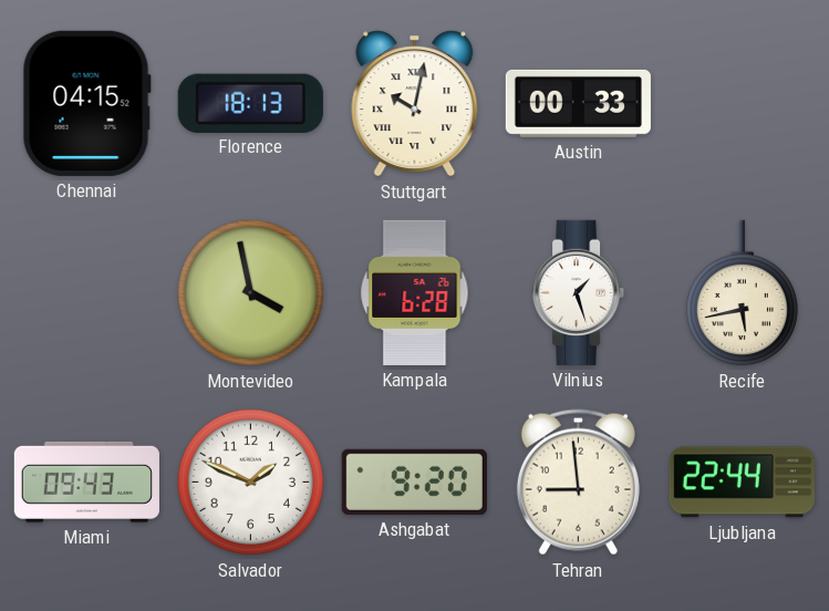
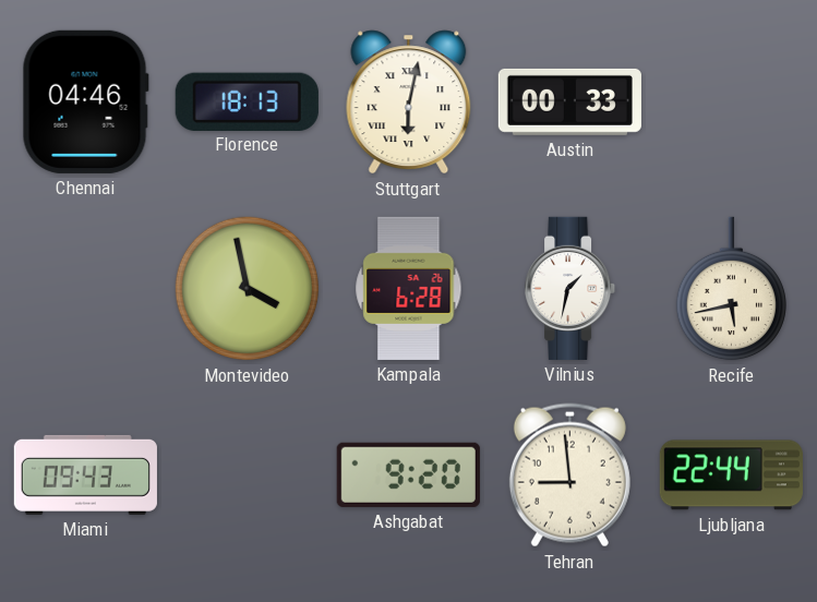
Chennai: 04:15 -> 04:46
Stuttgart: 10:02 -> 6:02
Vilnius: 1:27 -> 1:32
Salvador: 1:49 -> none
